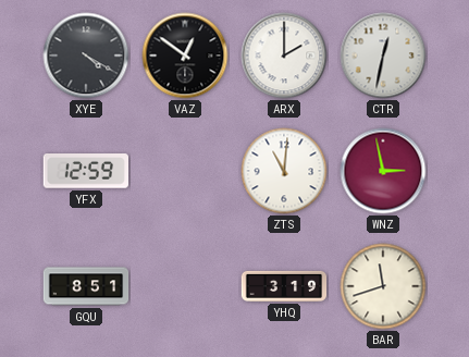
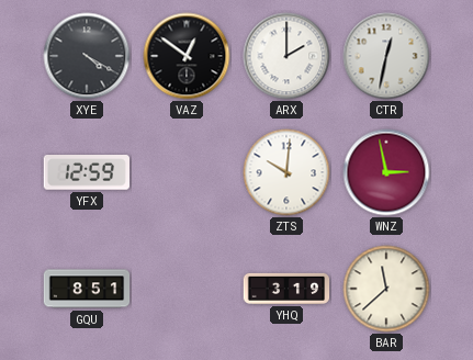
ZTS: 11:01 -> 10:01
BAR: 11:42 -> 11:38
